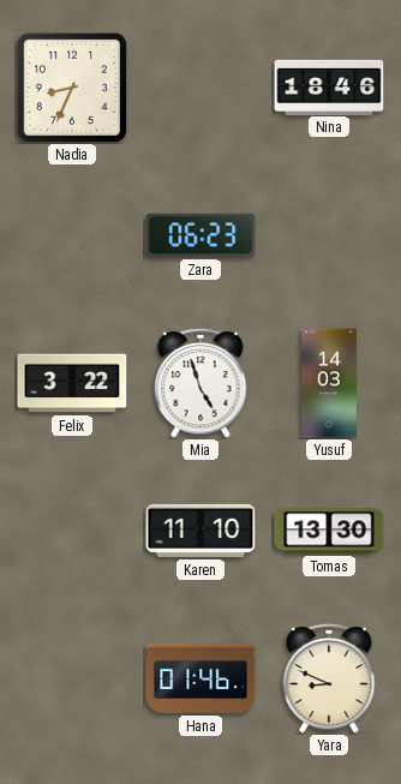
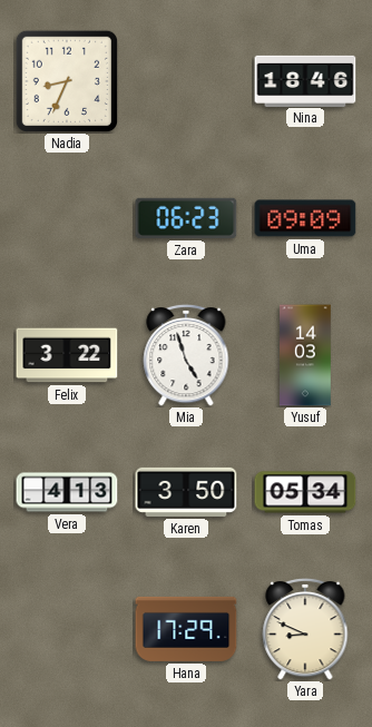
Uma: none -> 09:09
Vera: none -> 4:13
Karen: 11:10 -> 3:50
Tomas: 13:30 -> 05:34
Hana: 01:46 -> 17:29
